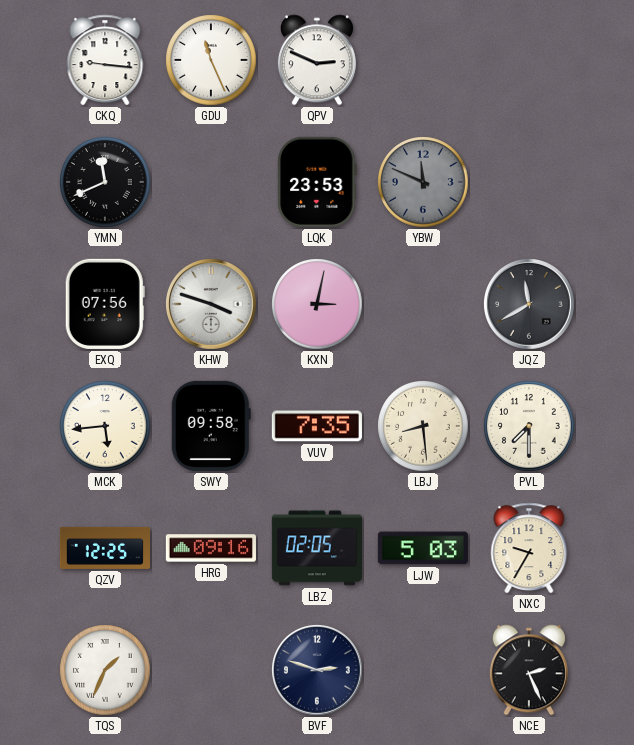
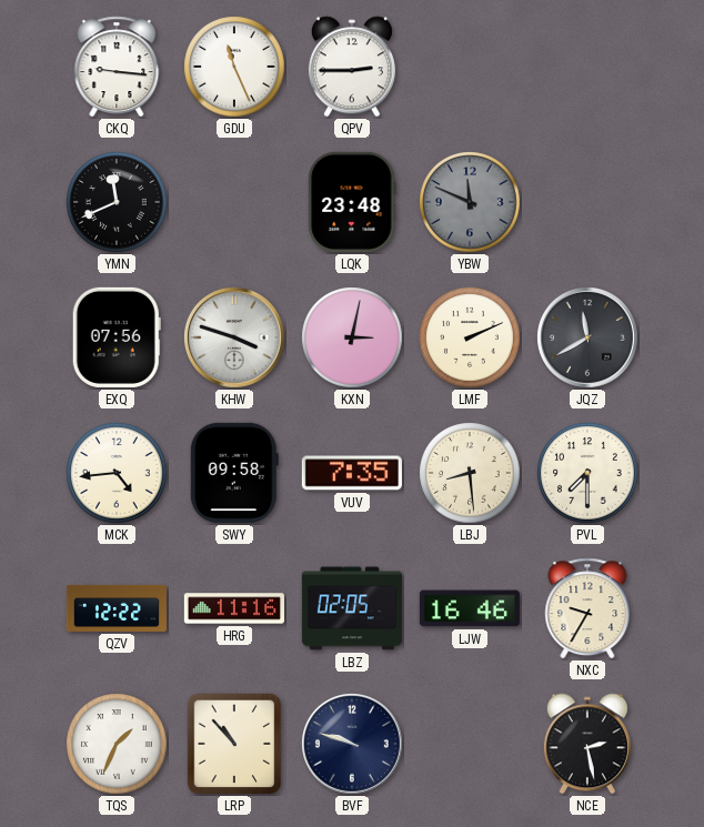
QPV: 2:49 -> 2:45
LQK: 23:53 -> 23:48
LMF: none -> 2:11
MCK: 5:44 -> 4:44
QZV: 12:25 -> 12:22
HRG: 09:16 -> 11:16
LJW: 5:03 -> 16:46
LRP: none -> 10:53
BVF: 2:48 -> 9:48
NCE: 2:26 -> 2:28
